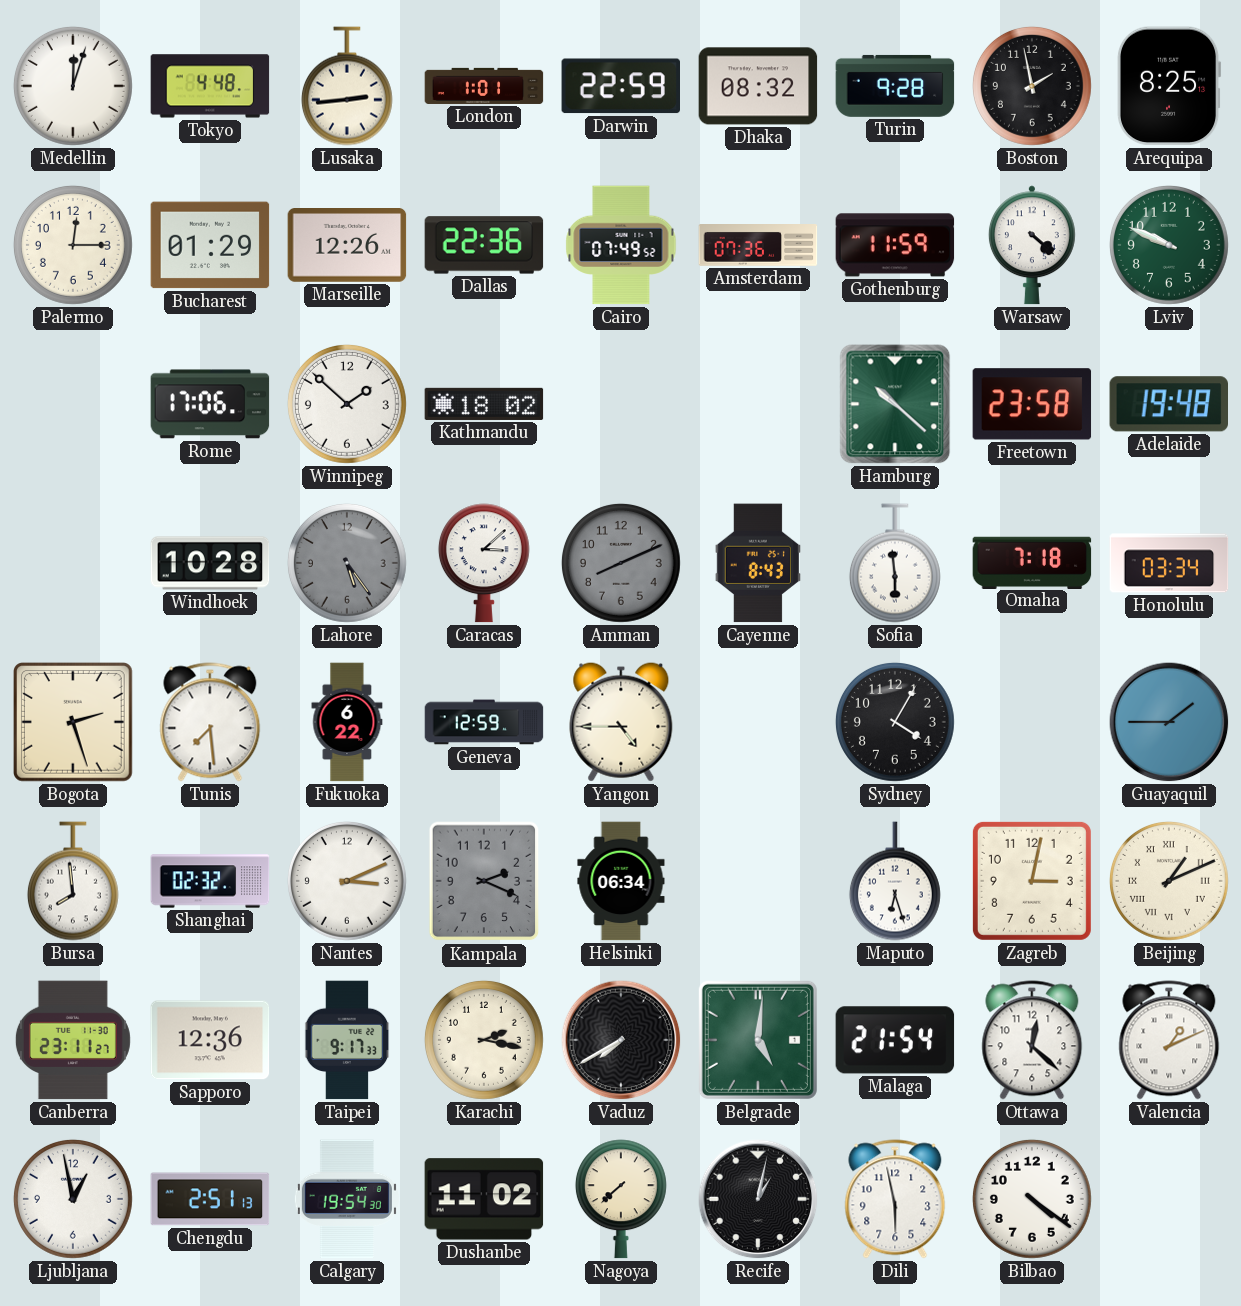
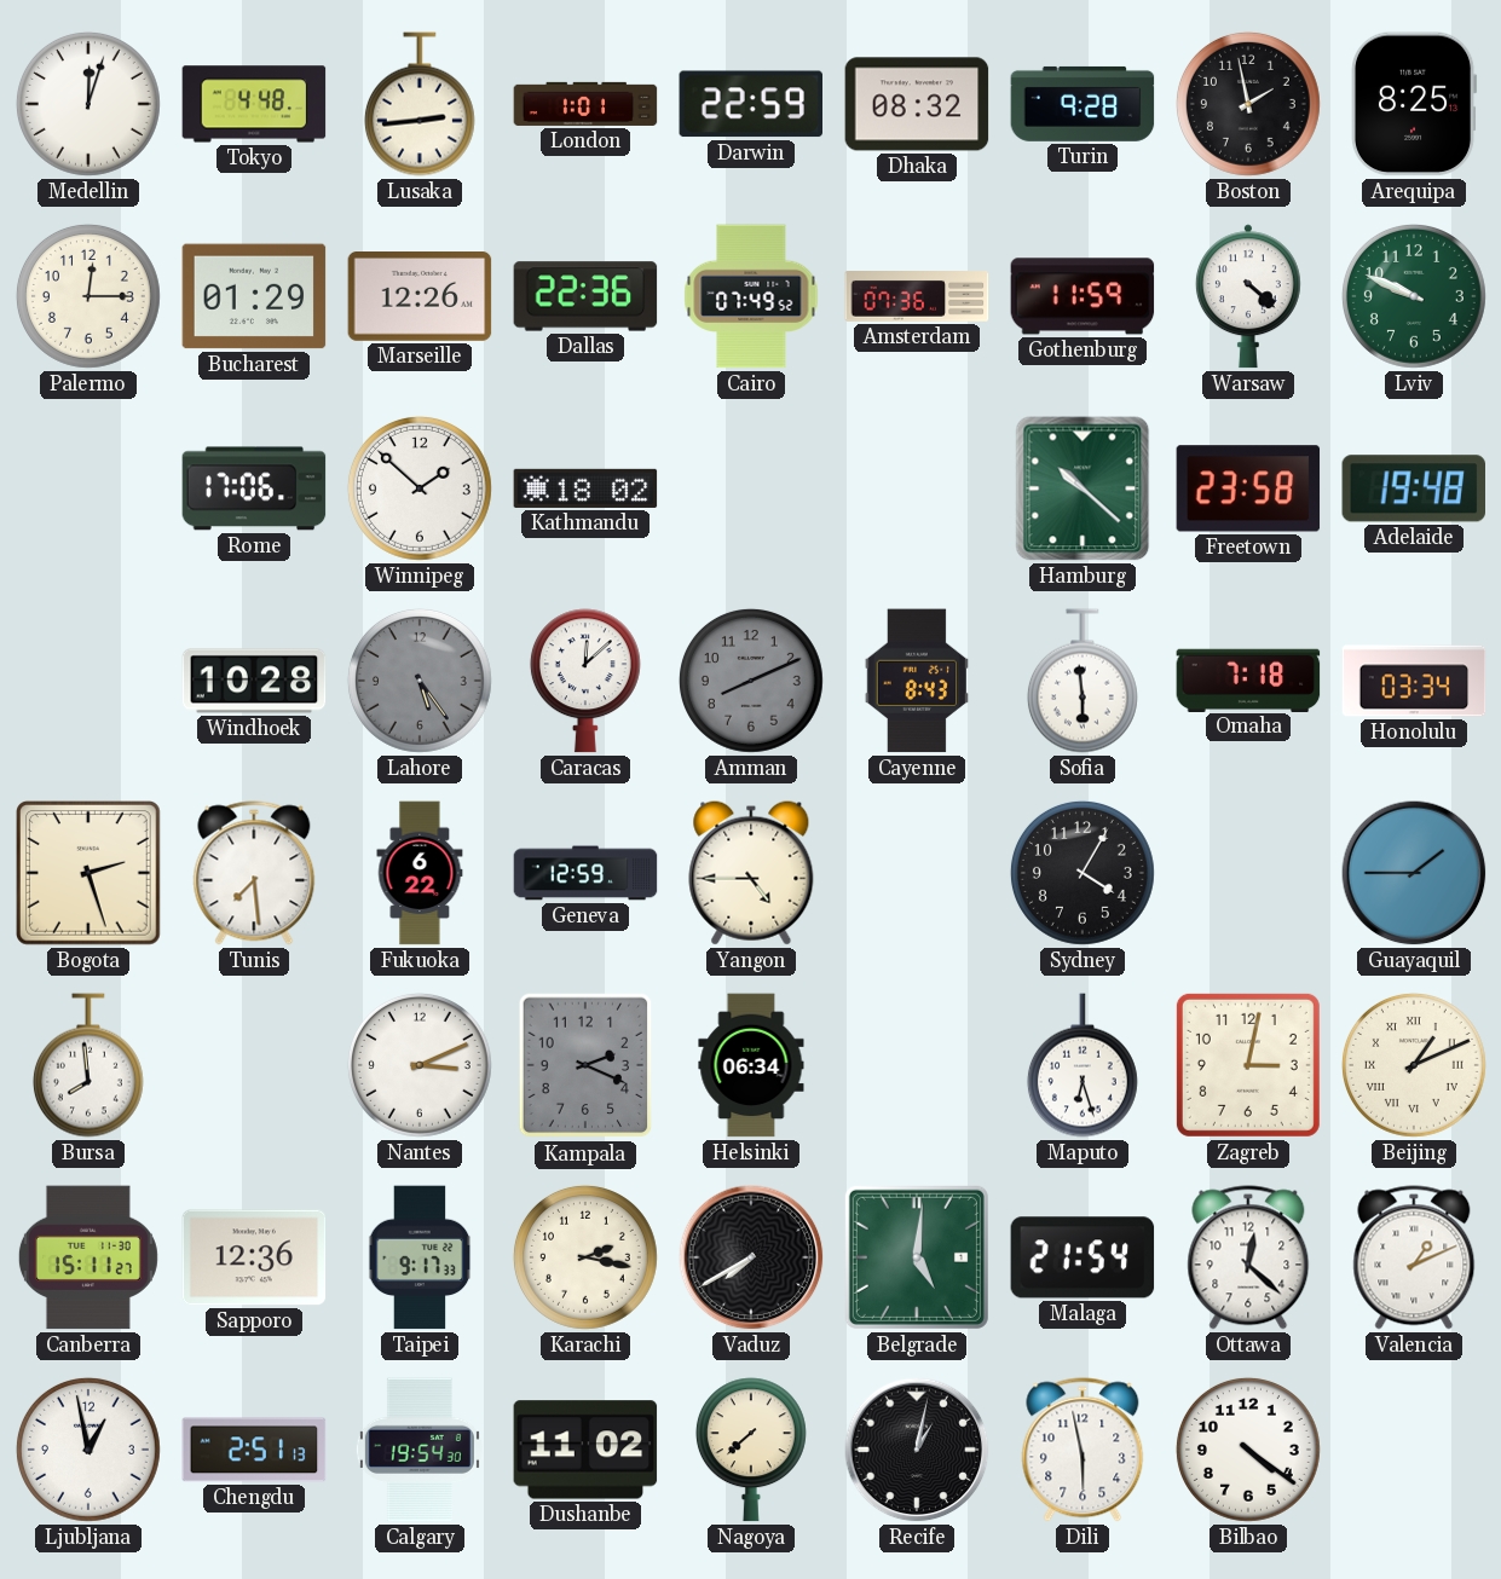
Caracas: 3:08 -> 12:08
Shanghai: 02:32 -> none
Canberra: 23:11 -> 15:11
